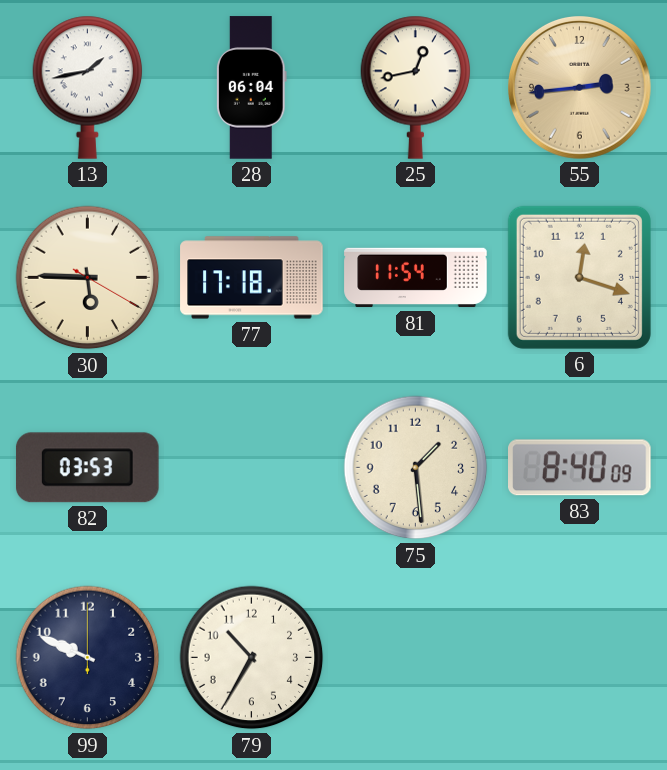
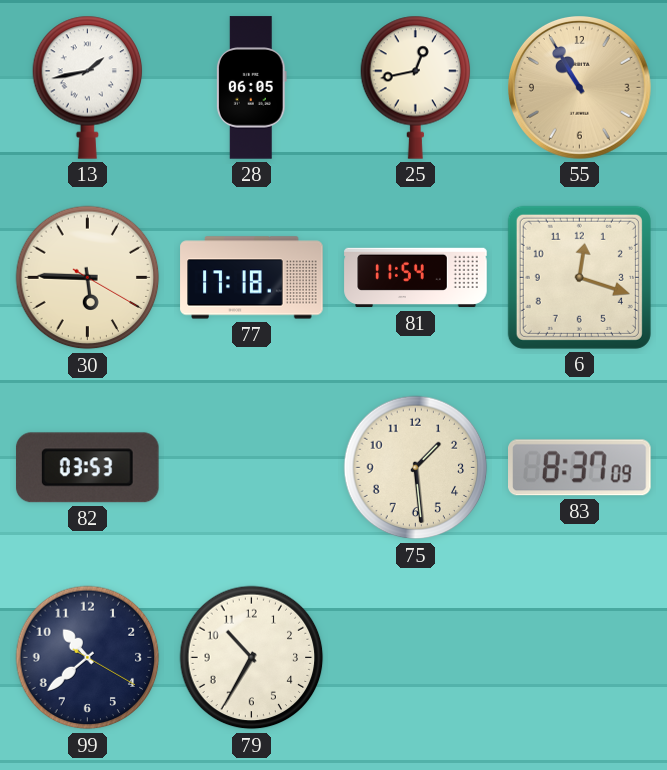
28: 06:04 -> 06:05
55: 2:44 -> 10:55
83: 8:40 -> 8:37
99: 9:49 -> 10:38
